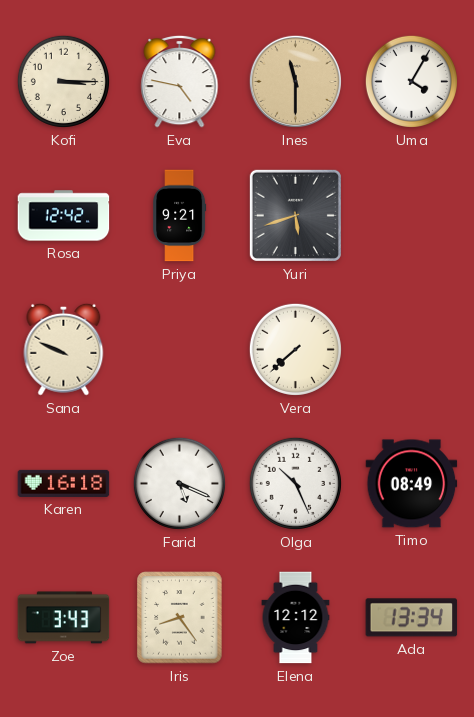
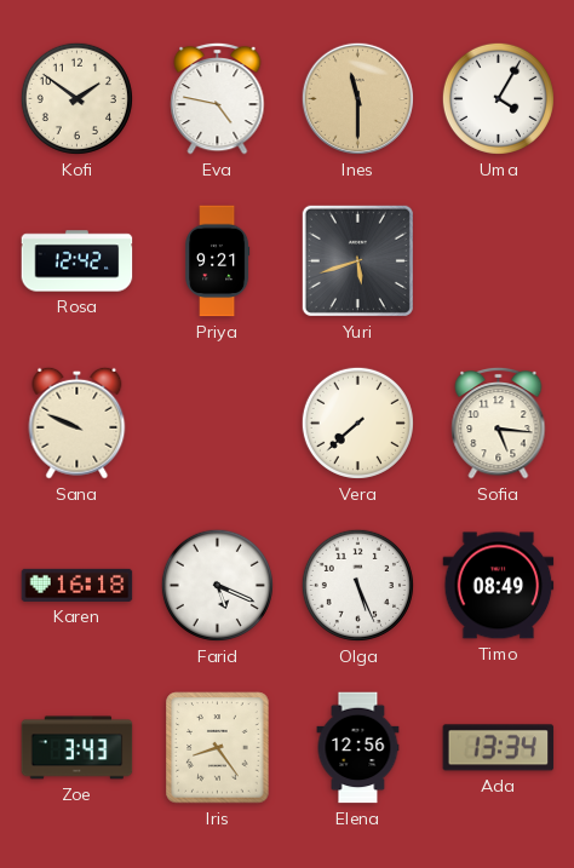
Kofi: 3:15 -> 1:51
Sofia: none -> 5:16
Olga: 10:26 -> 5:26
Elena: 12:12 -> 12:56
